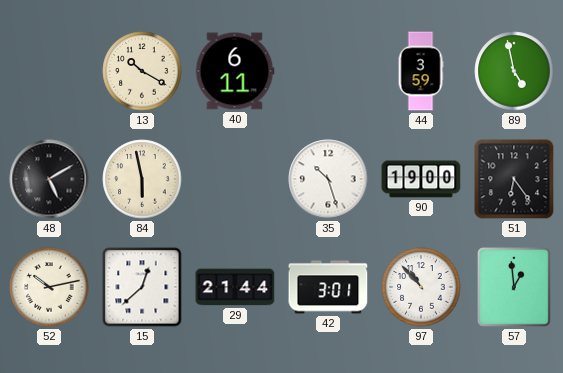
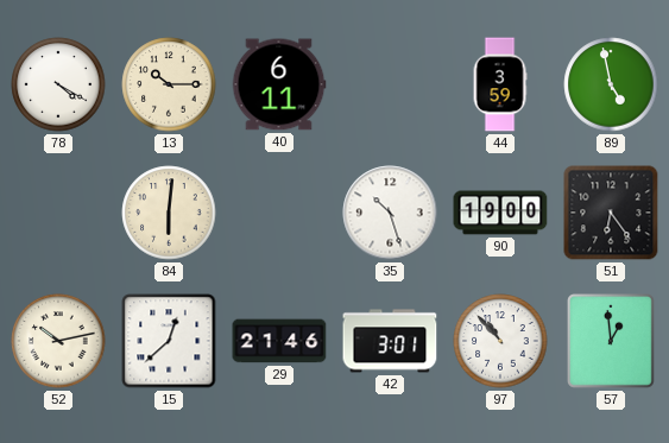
78: none -> 4:20
13: 10:20 -> 10:15
48: 5:10 -> none
84: 5:58 -> 6:01
29: 21:44 -> 21:46
